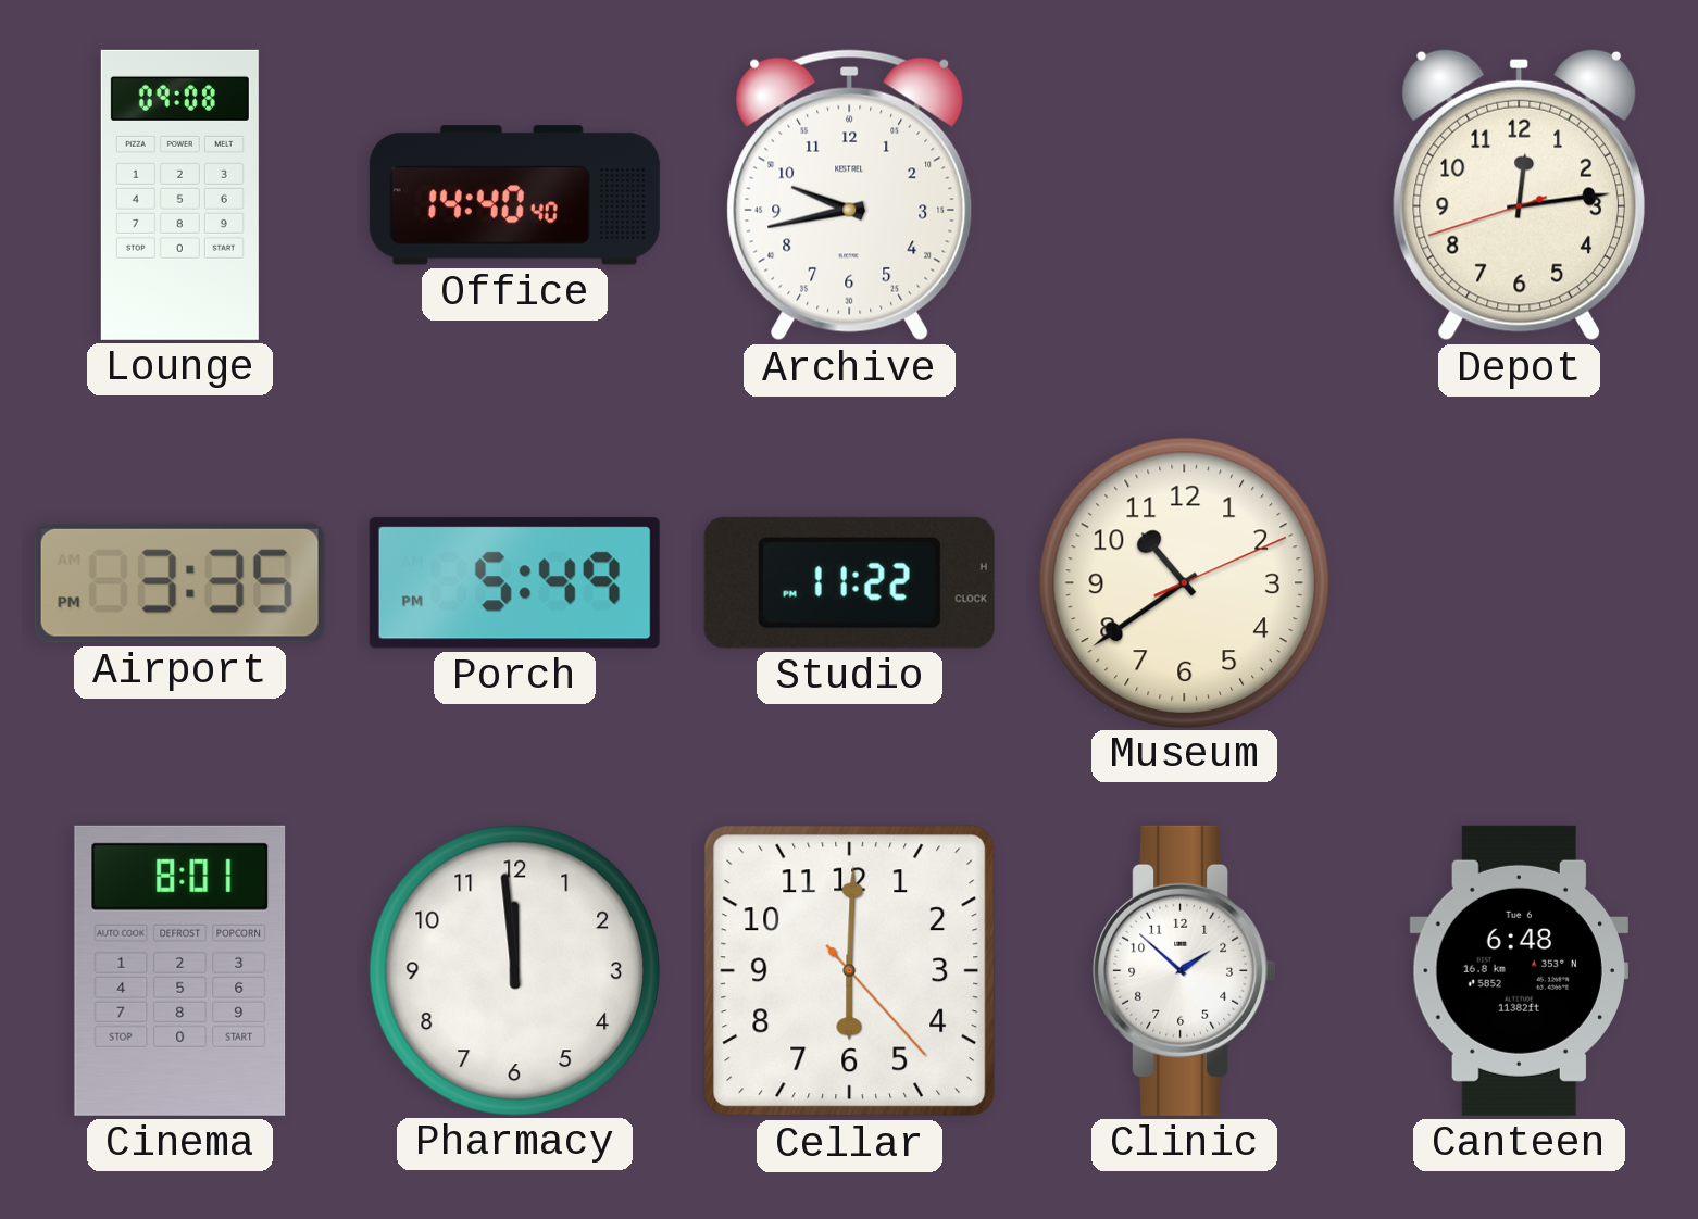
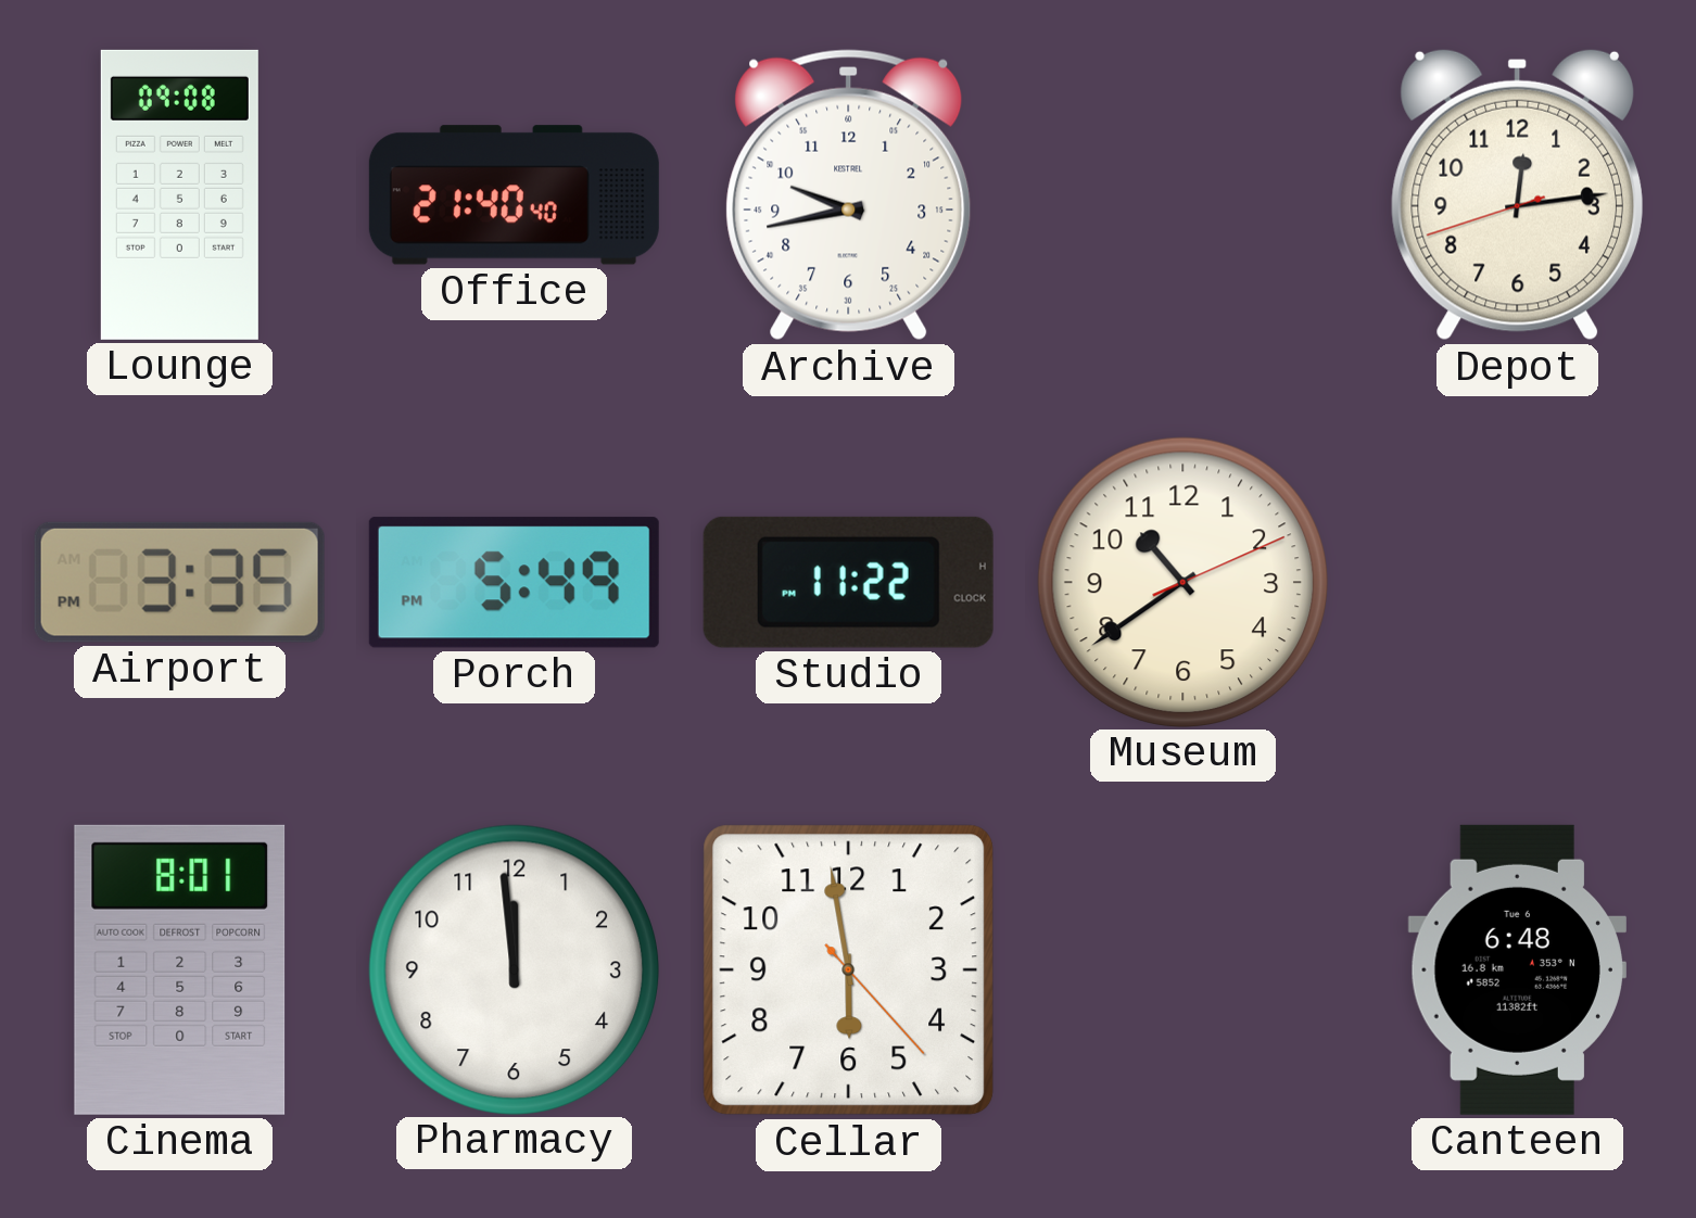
Office: 14:40 -> 21:40
Cellar: 6:00 -> 5:58
Clinic: 1:52 -> none
